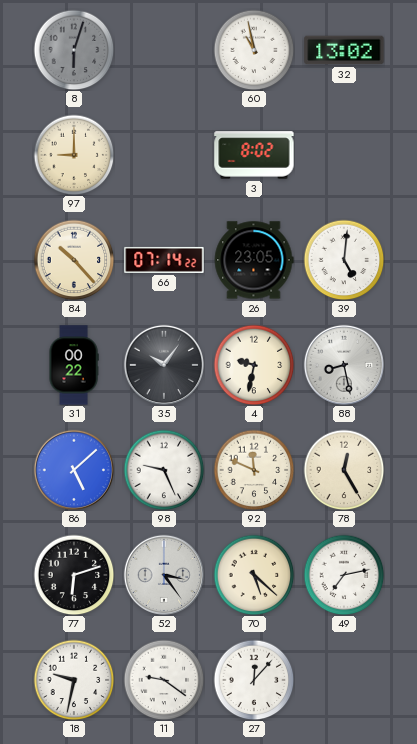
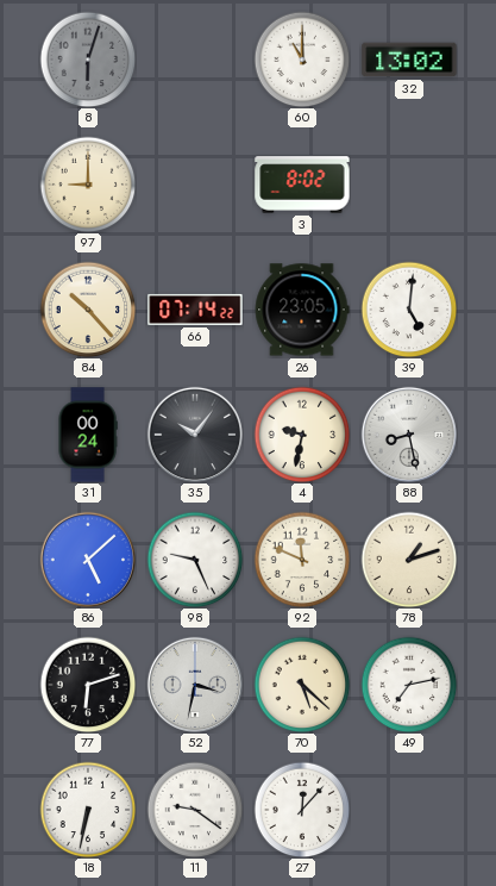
60: 10:58 -> 11:00
31: 00:22 -> 00:24
78: 12:25 -> 1:12
52: 3:24 -> 3:32
18: 9:32 -> 6:32
